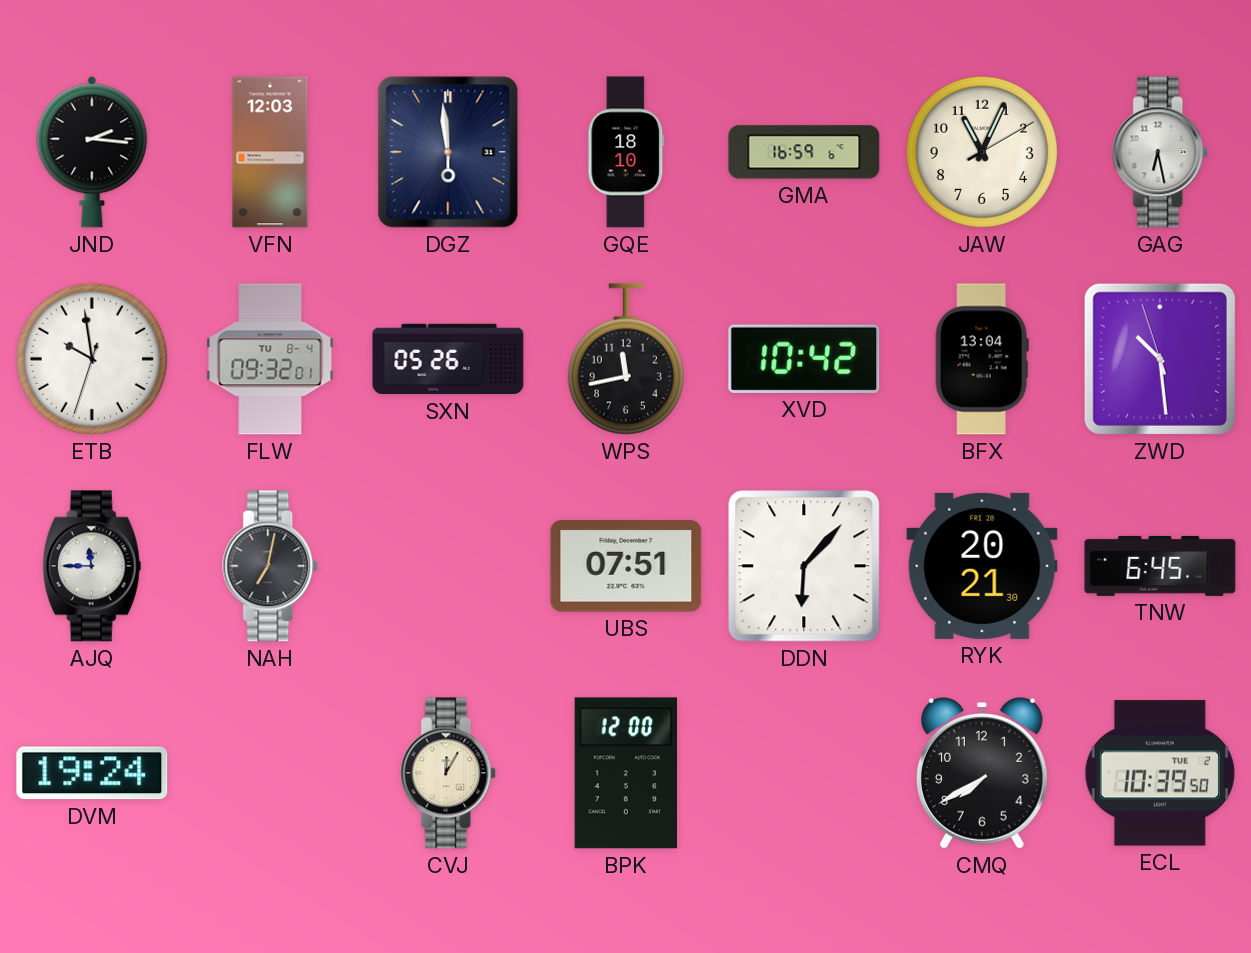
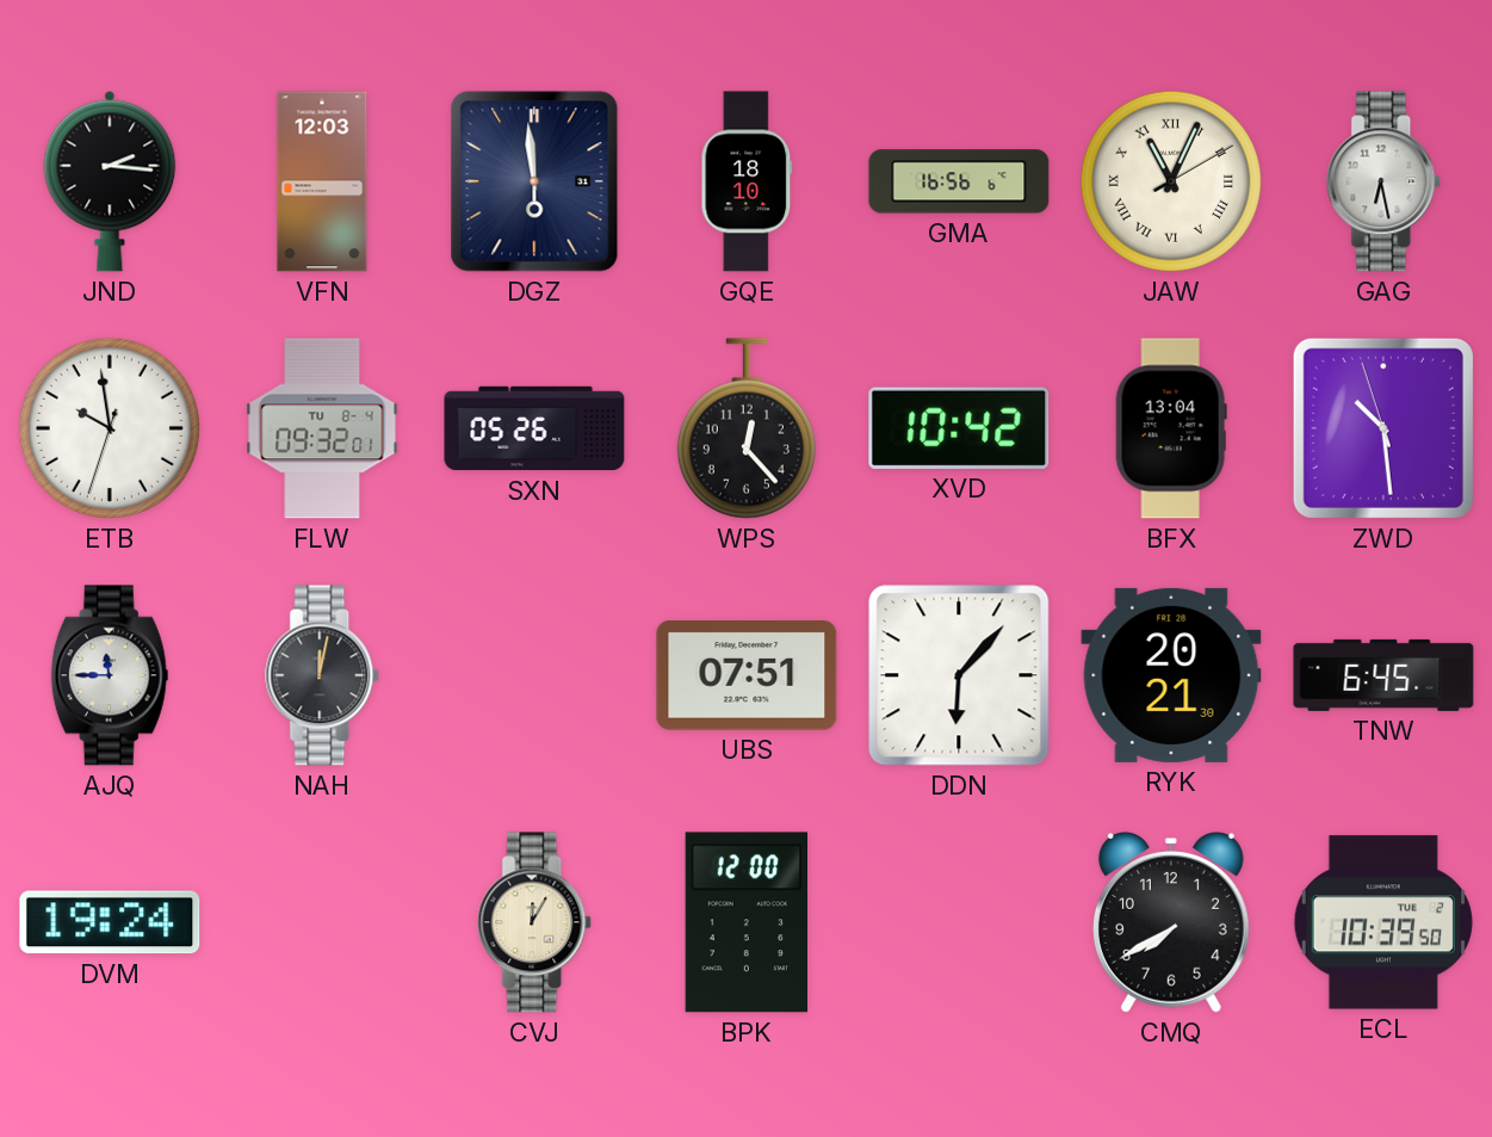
GMA: 16:59 -> 16:56
JAW numerals: Arabic -> Roman
WPS: 11:43 -> 12:23
NAH: 7:02 -> 12:02
